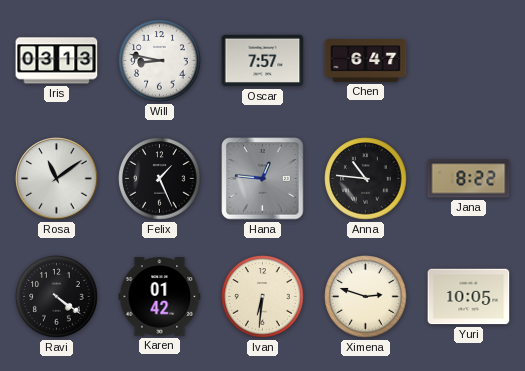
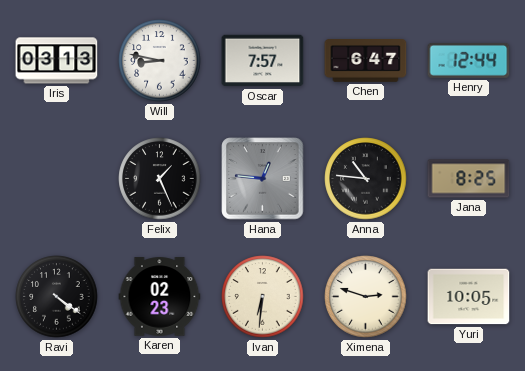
Henry: none -> 12:44
Rosa: 11:09 -> none
Jana: 8:22 -> 8:25
Karen: 01:42 -> 02:23
